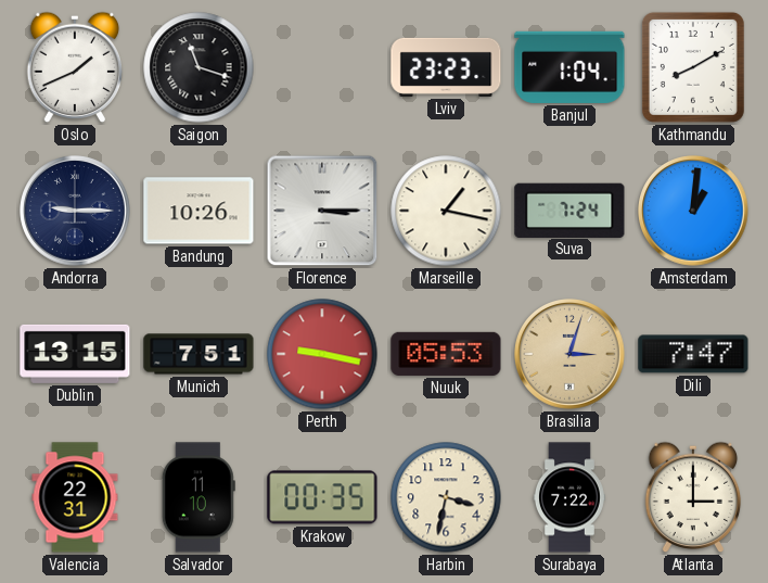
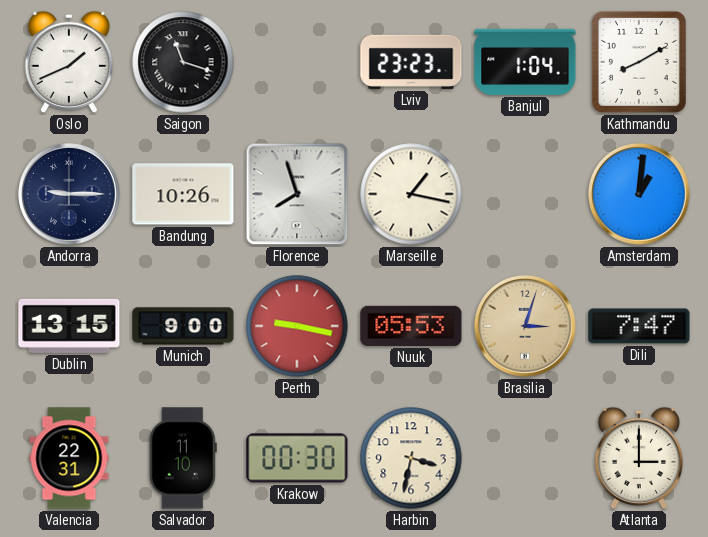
Florence: 3:15 -> 7:57
Suva: 7:24 -> none
Munich: 7:51 -> 9:00
Krakow: 00:35 -> 00:30
Surabaya: 7:22 -> none
